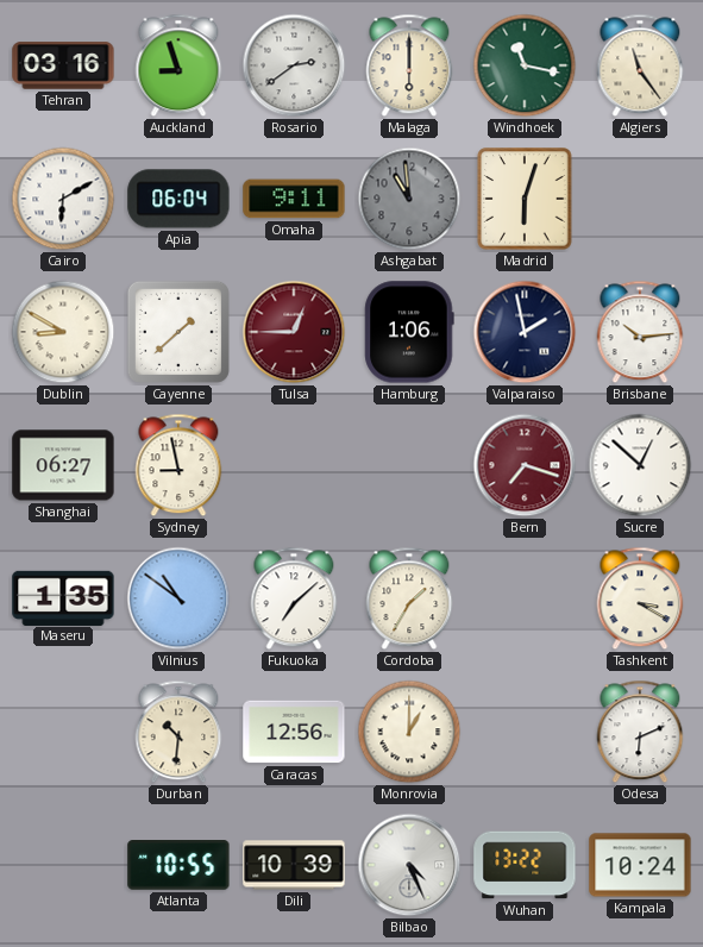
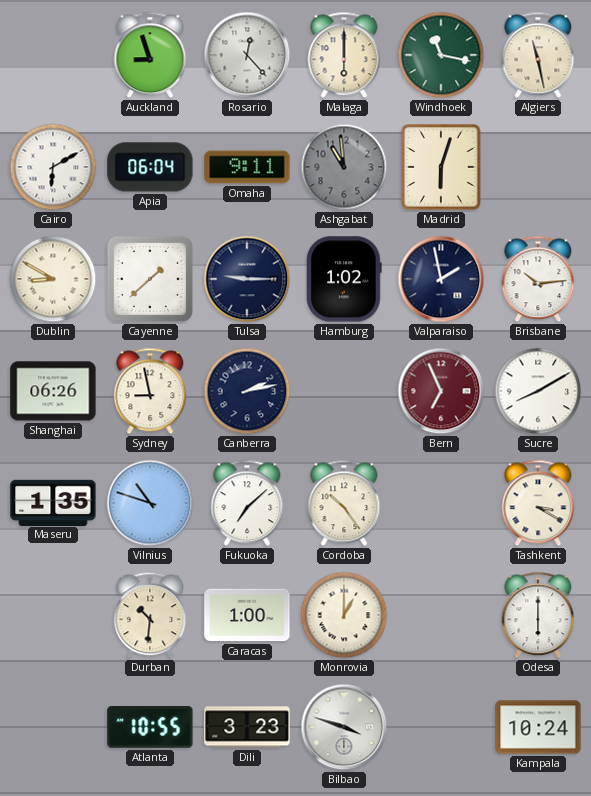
Tehran: 03:16 -> none
Rosario: 2:39 -> 12:23
Algiers: 11:24 -> 11:28
Tulsa: 12:45 -> 9:15
Tulsa dial: burgundy -> navy
Hamburg: 1:06 -> 1:02
Shanghai: 06:27 -> 06:26
Canberra: none -> 2:13
Bern: 7:18 -> 6:56
Sucre: 12:52 -> 8:10
Vilnius: 10:51 -> 10:48
Cordoba: 1:35 -> 10:24
Caracas: 12:56 -> 1:00
Odesa: 6:11 -> 6:00
Dili: 10:39 -> 3:23
Bilbao: 4:26 -> 3:48
Wuhan: 13:22 -> none
